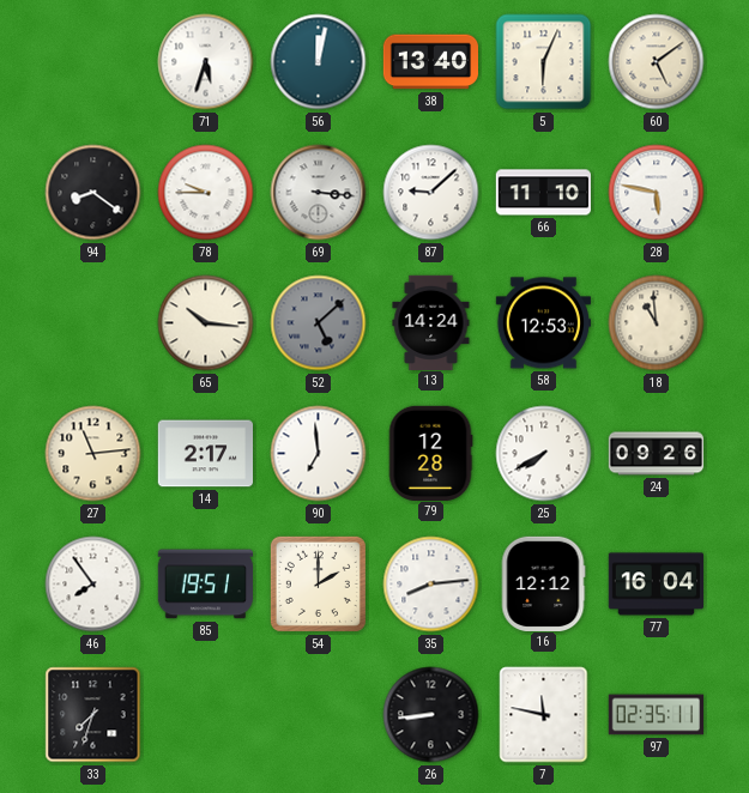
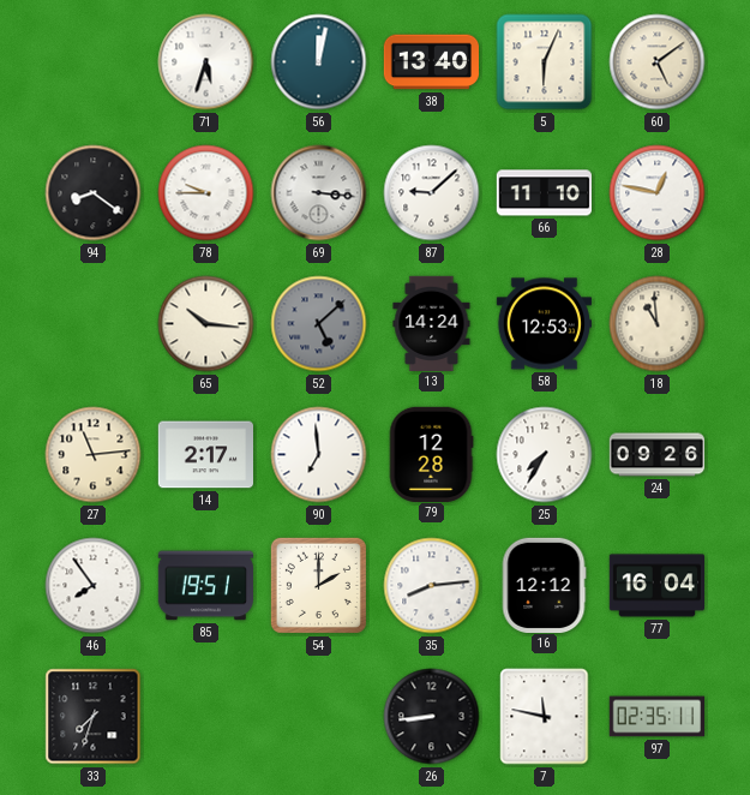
28: 5:47 -> 12:47
25: 7:40 -> 7:35
